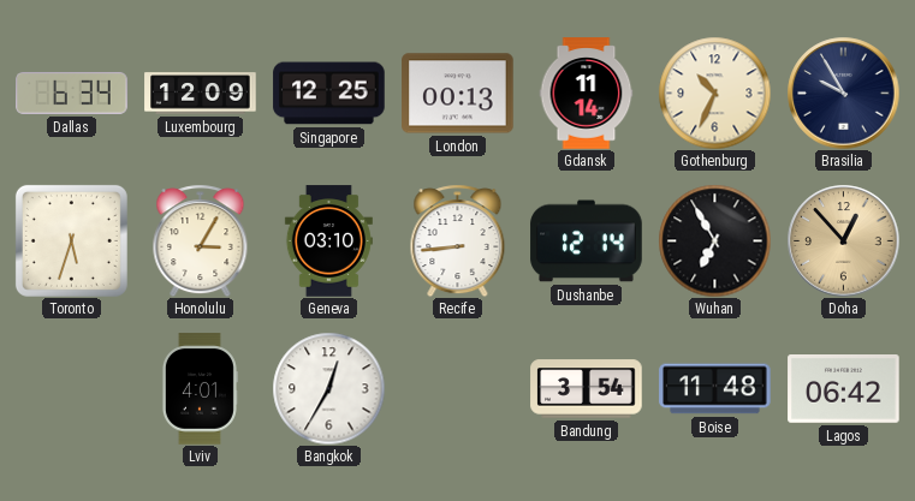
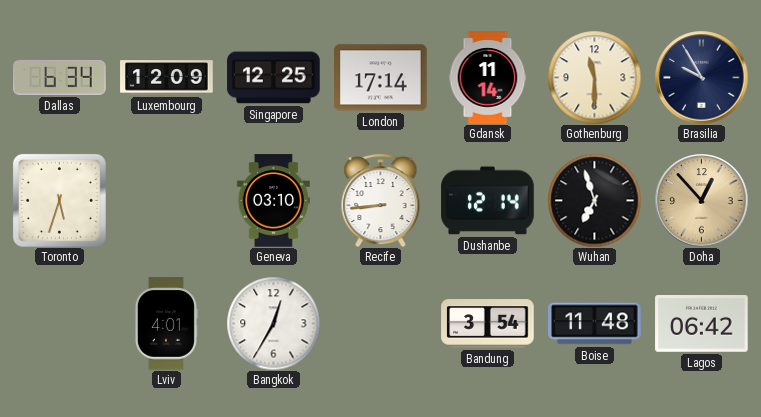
London: 00:13 -> 17:14
Gothenburg: 10:34 -> 11:30
Honolulu: 3:05 -> none
Wuhan: 6:55 -> 6:57
